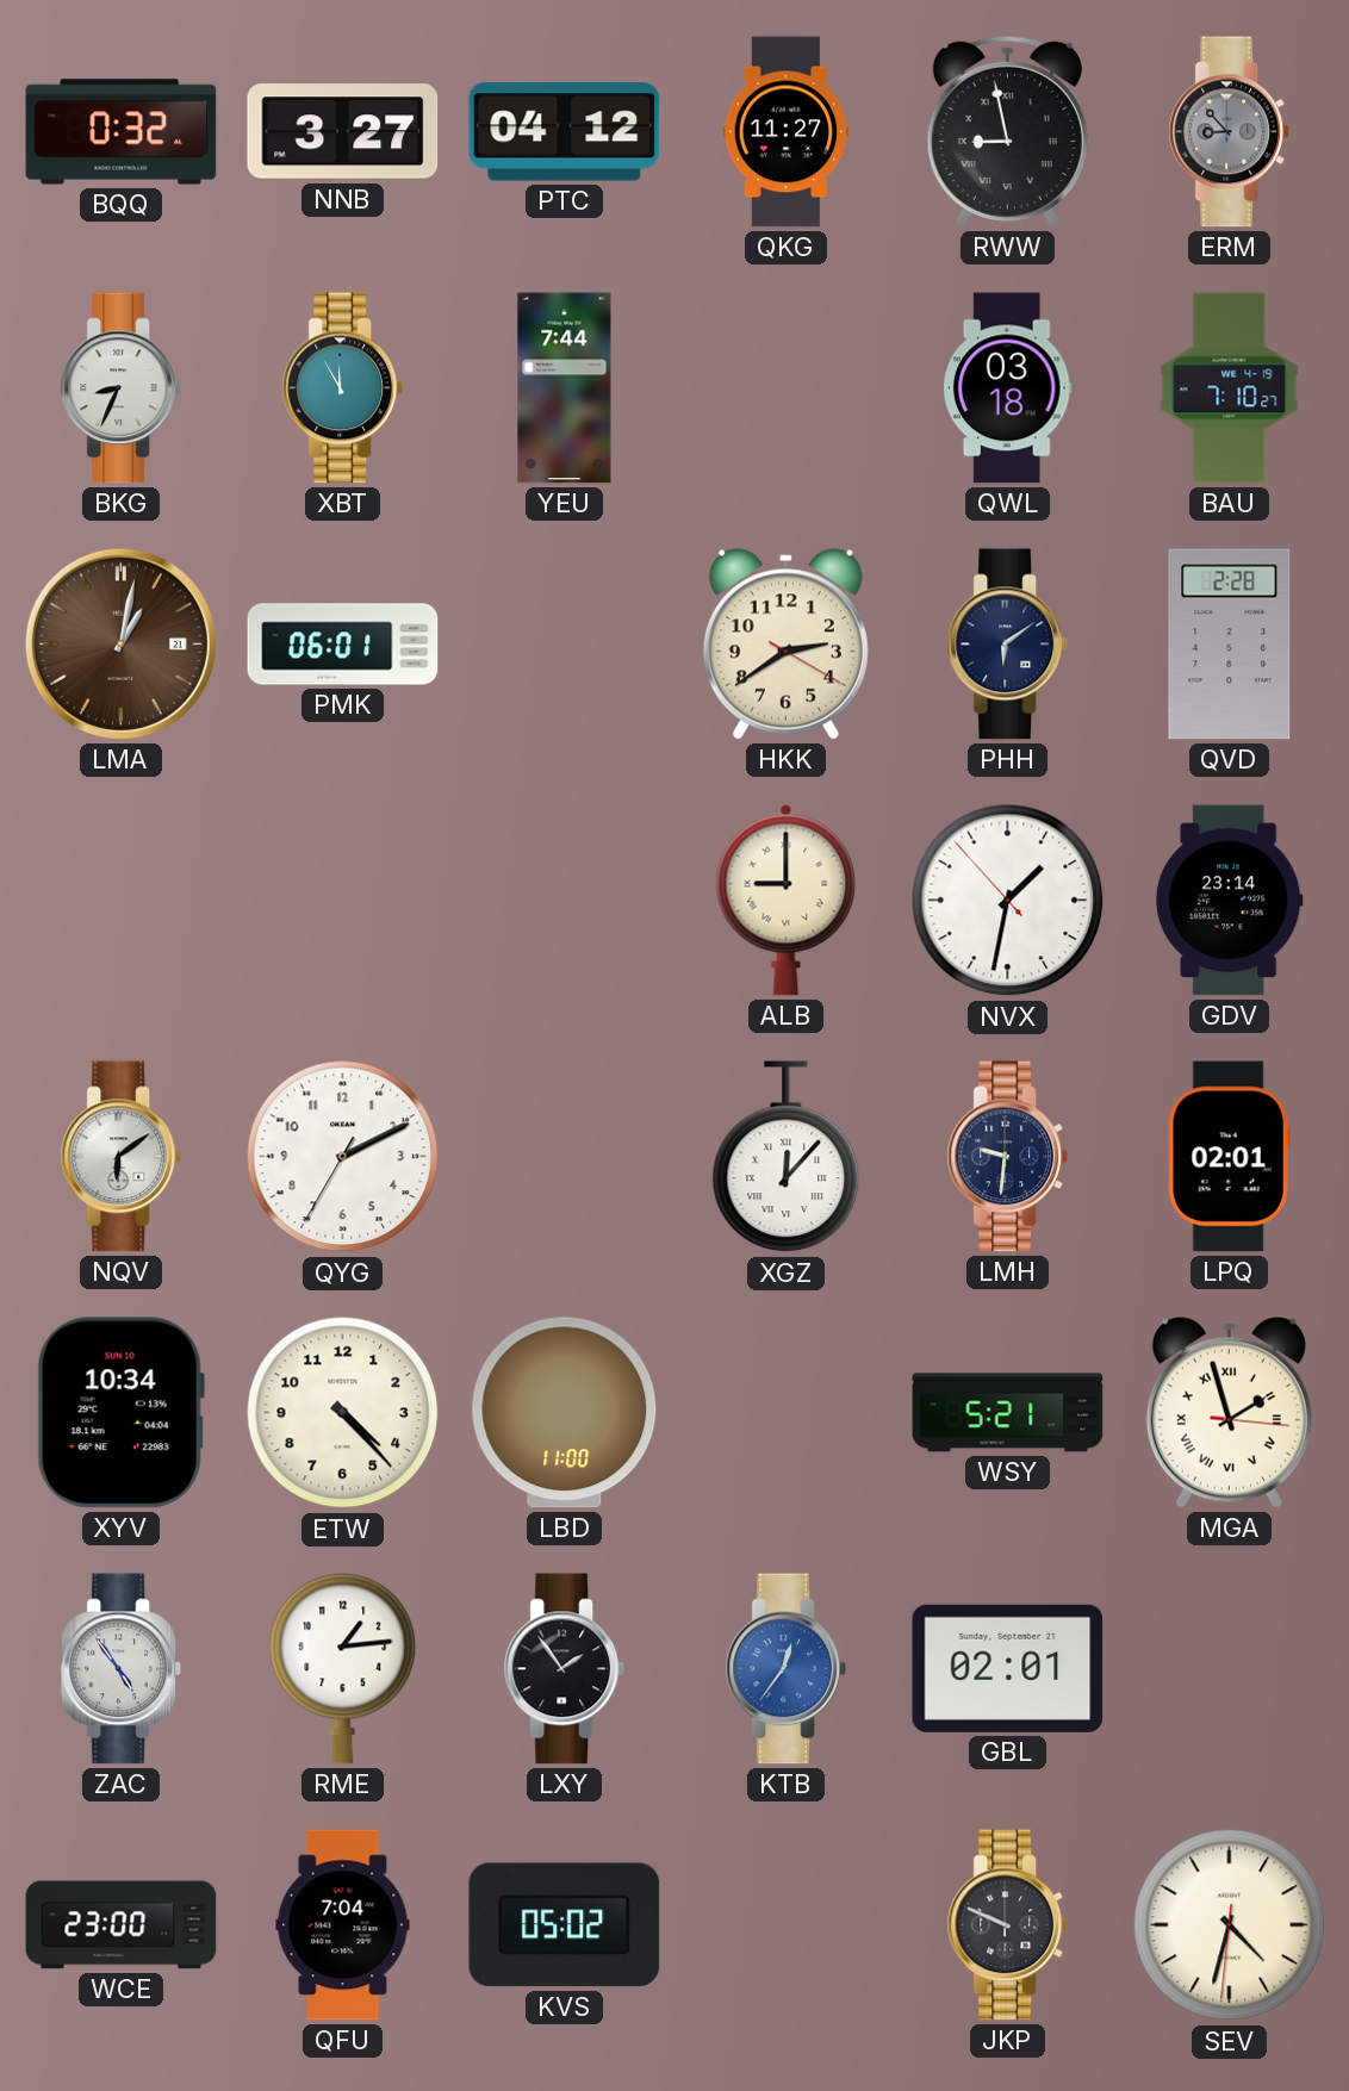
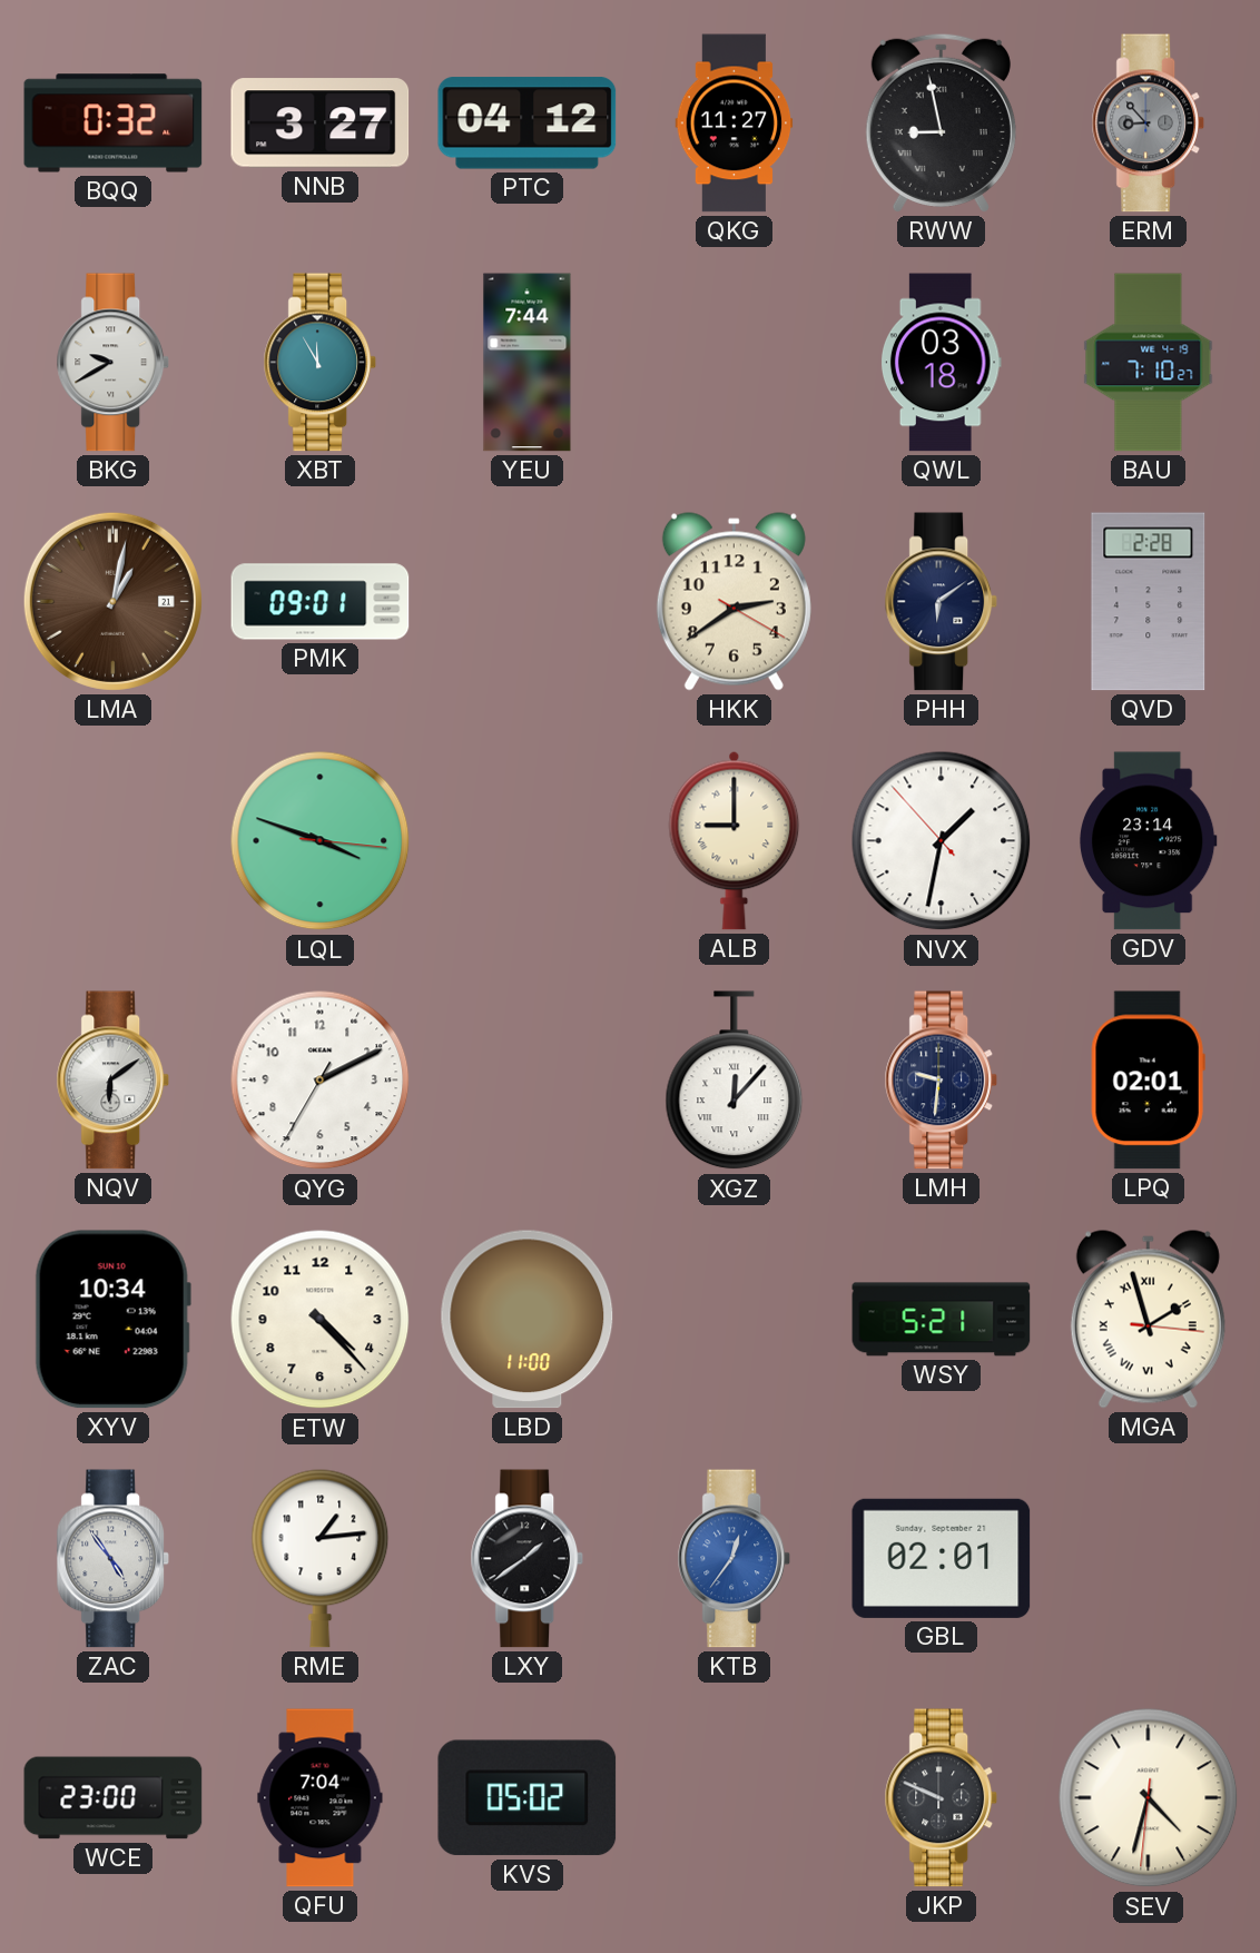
BKG: 8:34 -> 9:40
PMK: 06:01 -> 09:01
LQL: none -> 3:48
LXY: 1:54 -> 1:39
